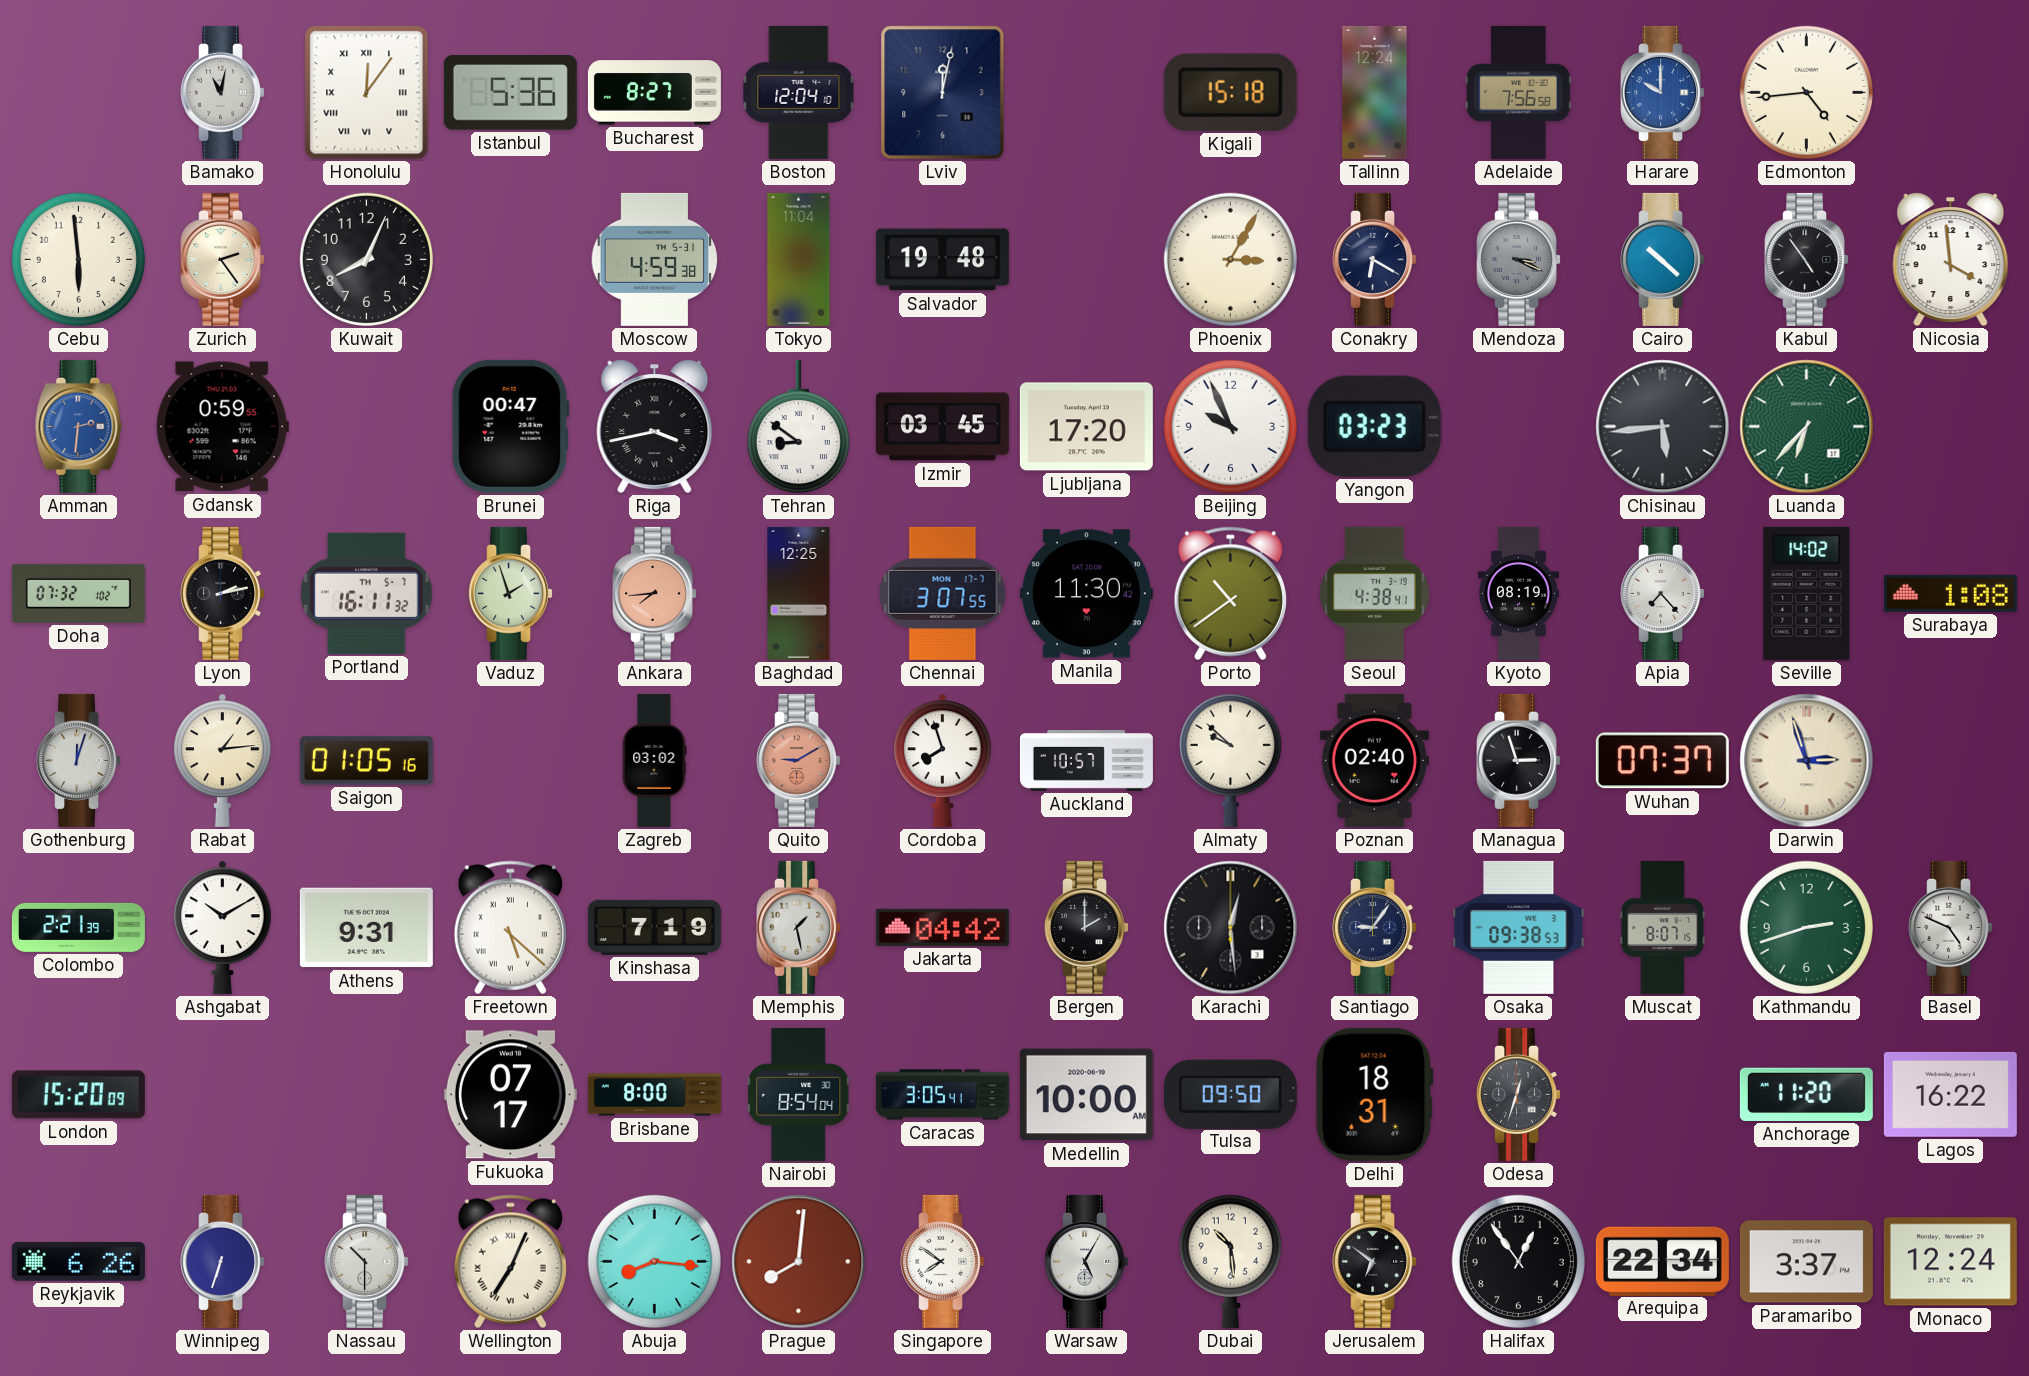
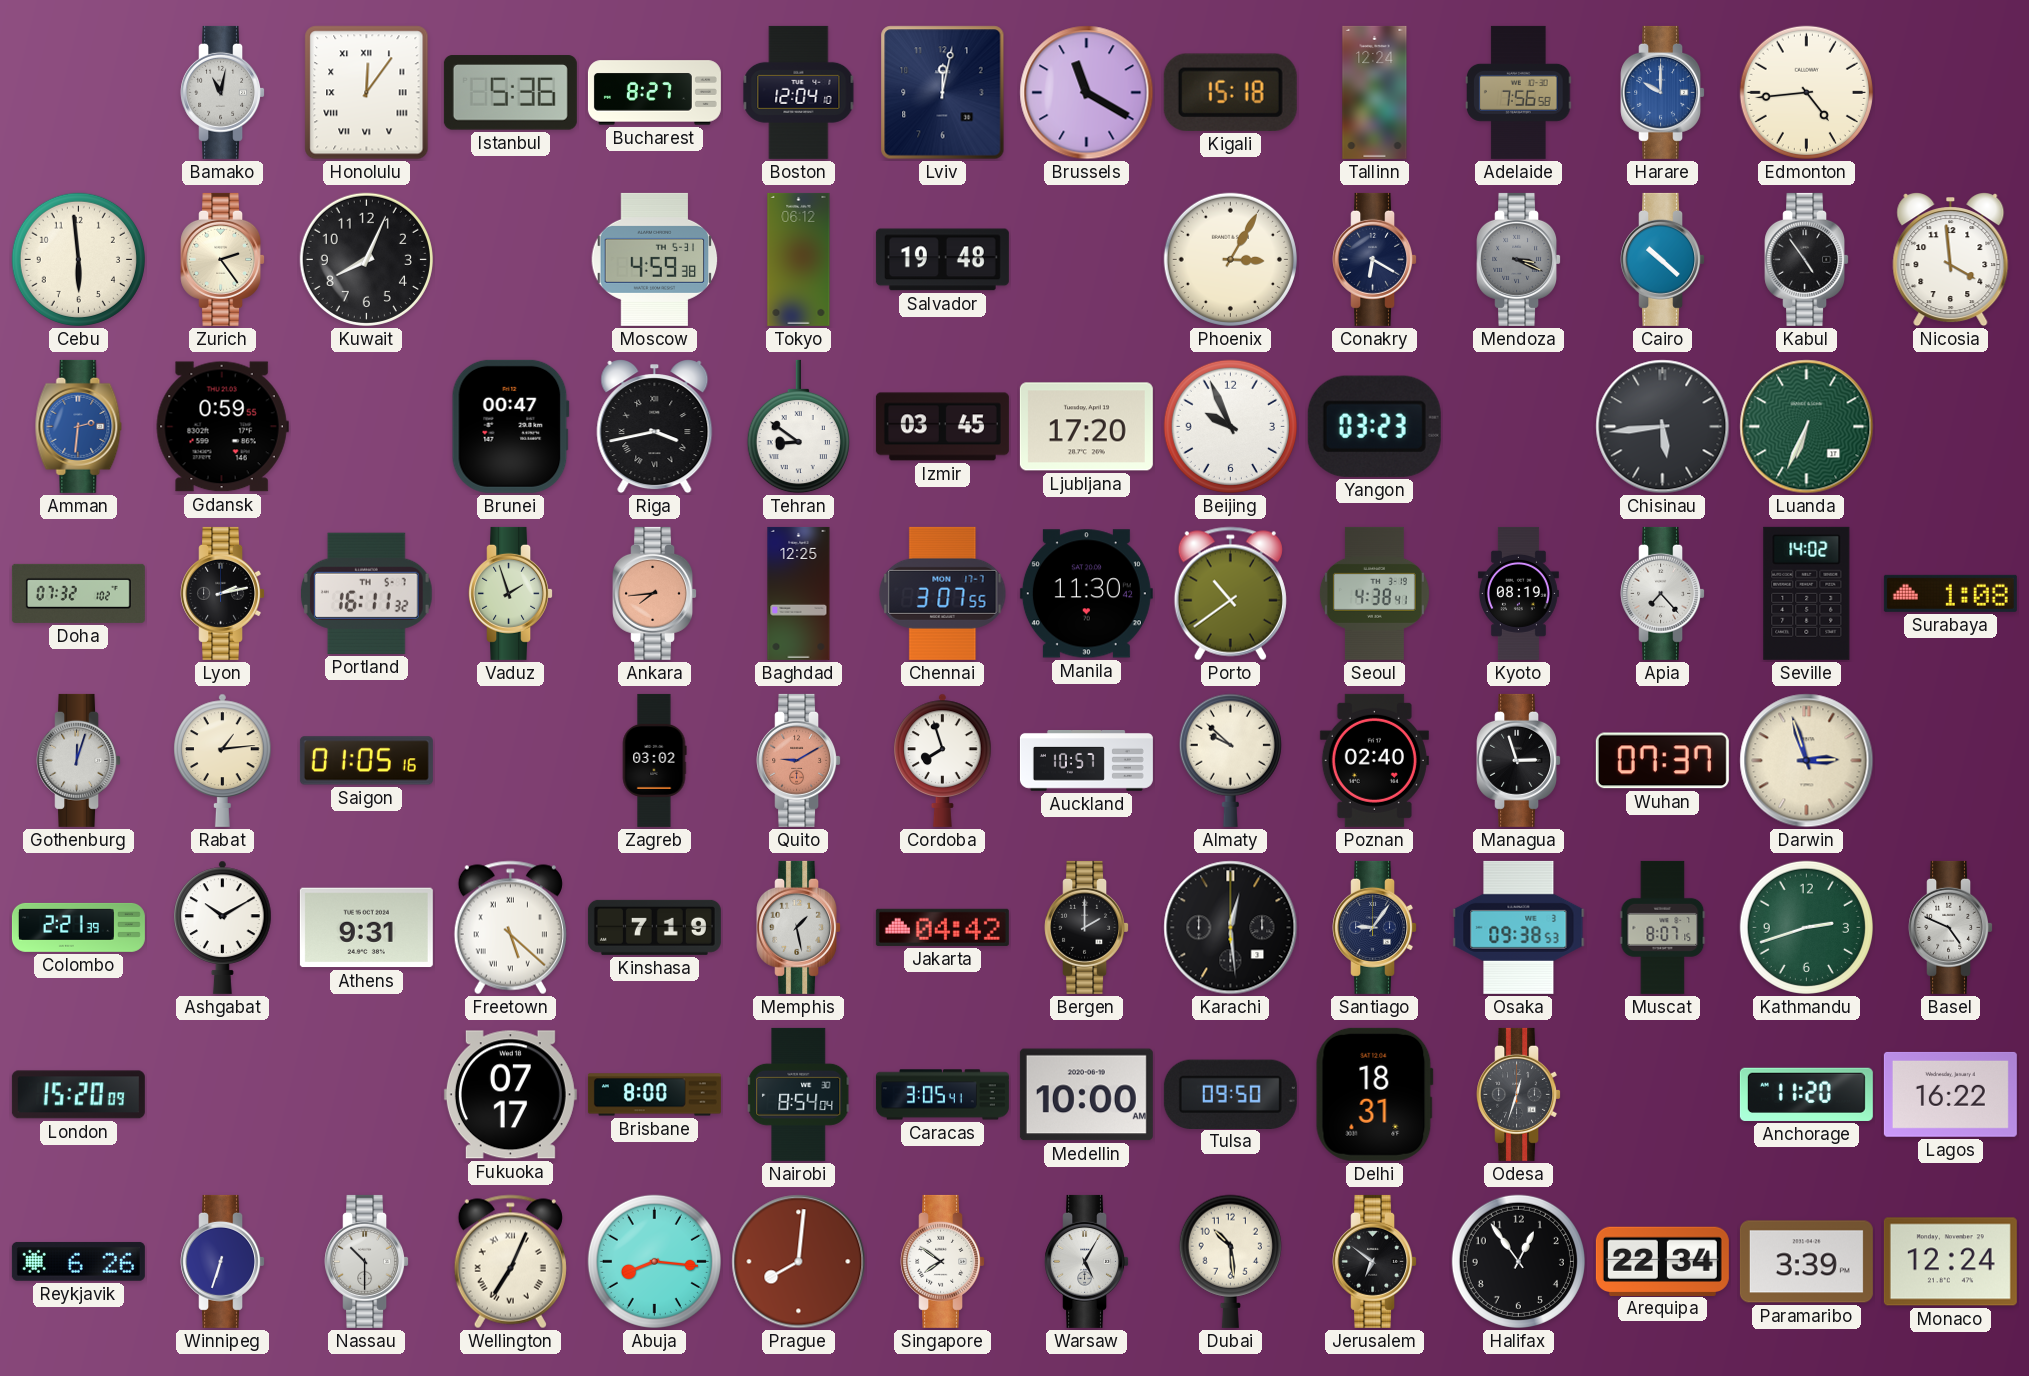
Brussels: none -> 11:20
Tokyo: 11:04 -> 06:12
Luanda: 6:37 -> 6:34
Paramaribo: 3:37 -> 3:39
